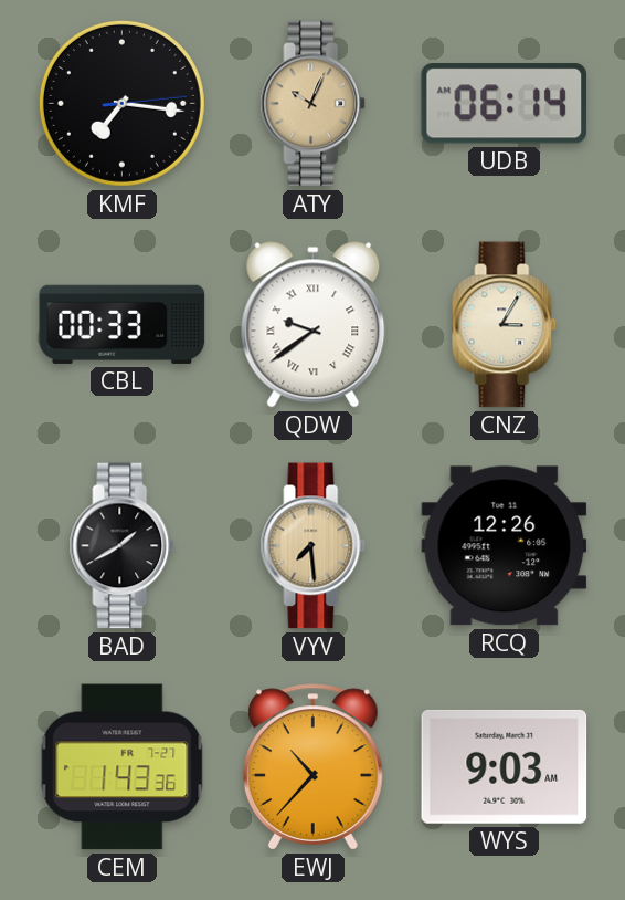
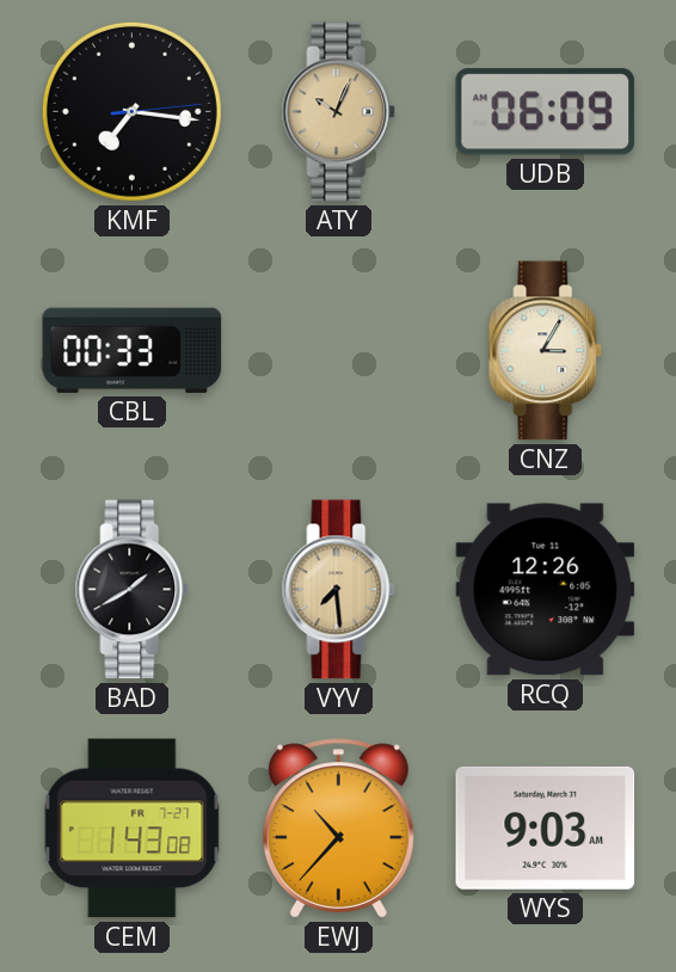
UDB: 06:14 -> 06:09
QDW: 9:39 -> none
CEM: 1:43:36 -> 1:43:08
